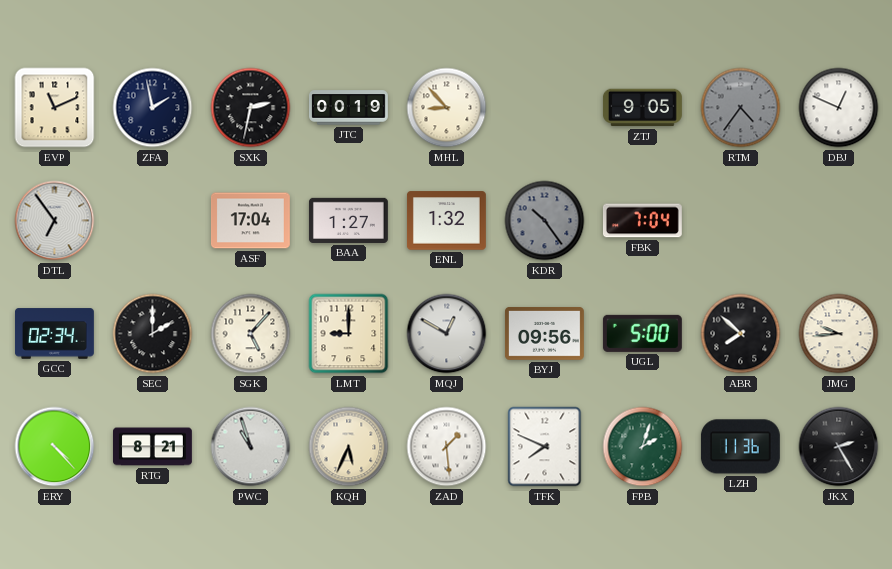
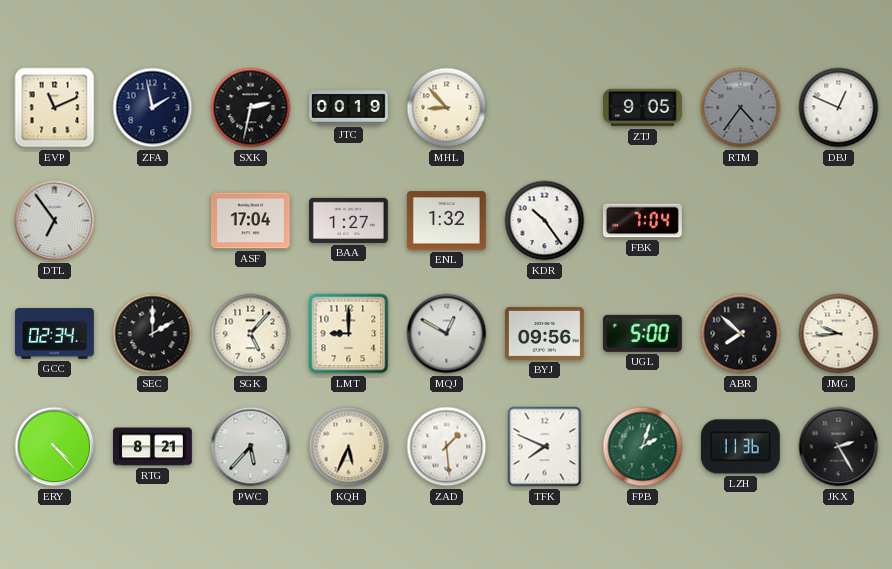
KDR dial: grey -> white
PWC: 10:57 -> 5:37
